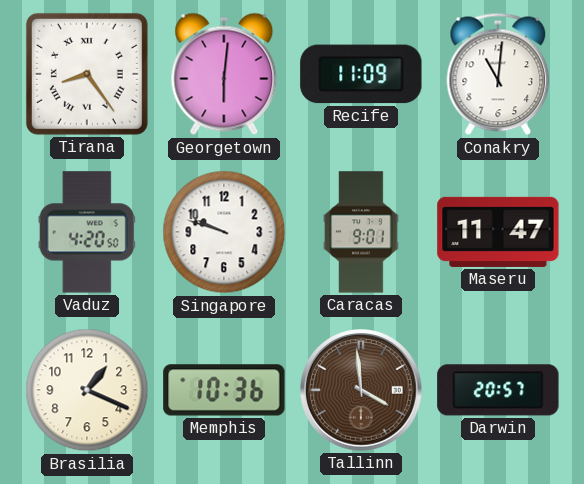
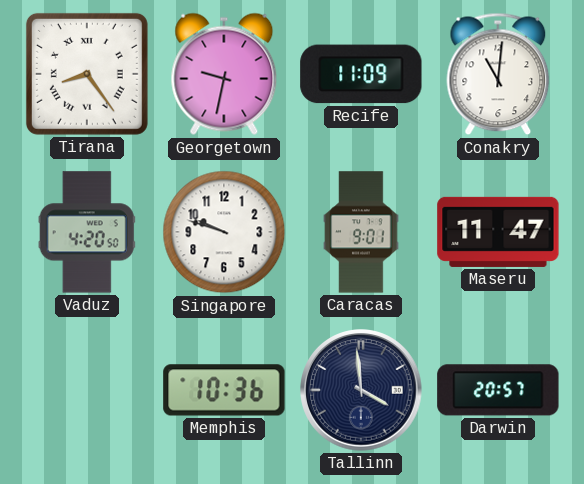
Georgetown: 6:01 -> 9:32
Brasilia: 1:19 -> none
Tallinn dial: brown -> navy
